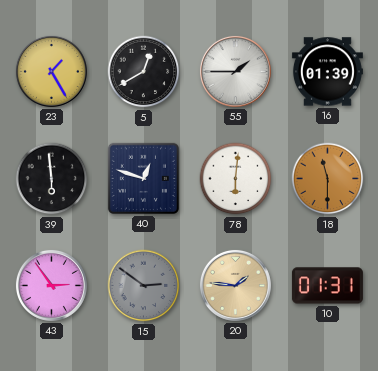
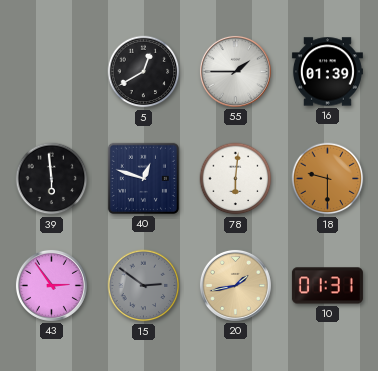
23: 1:25 -> none
18: 11:30 -> 9:30
20: 1:46 -> 1:43
